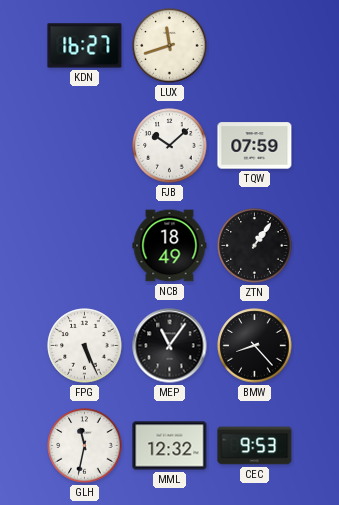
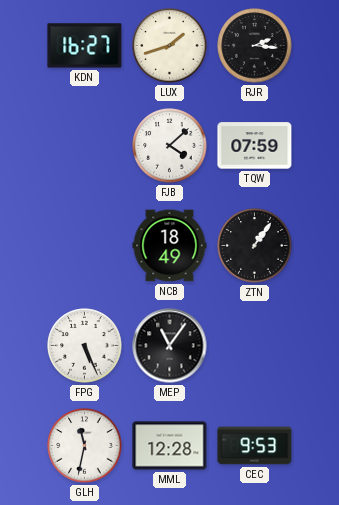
LUX: 11:42 -> 1:42
RJR: none -> 2:16
FJB: 10:08 -> 4:08
BMW: 8:23 -> none
MML: 12:32 -> 12:28
